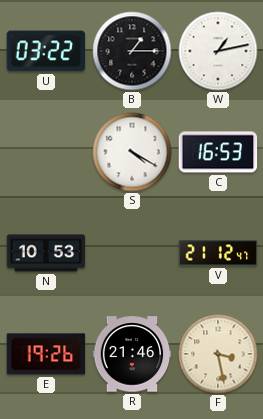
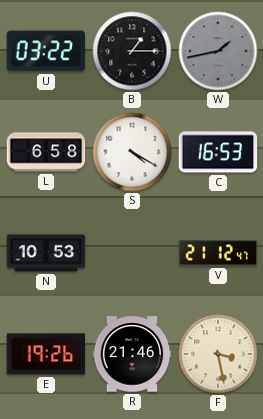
W: 1:13 -> 1:43
W dial: white -> grey
L: none -> 6:58
